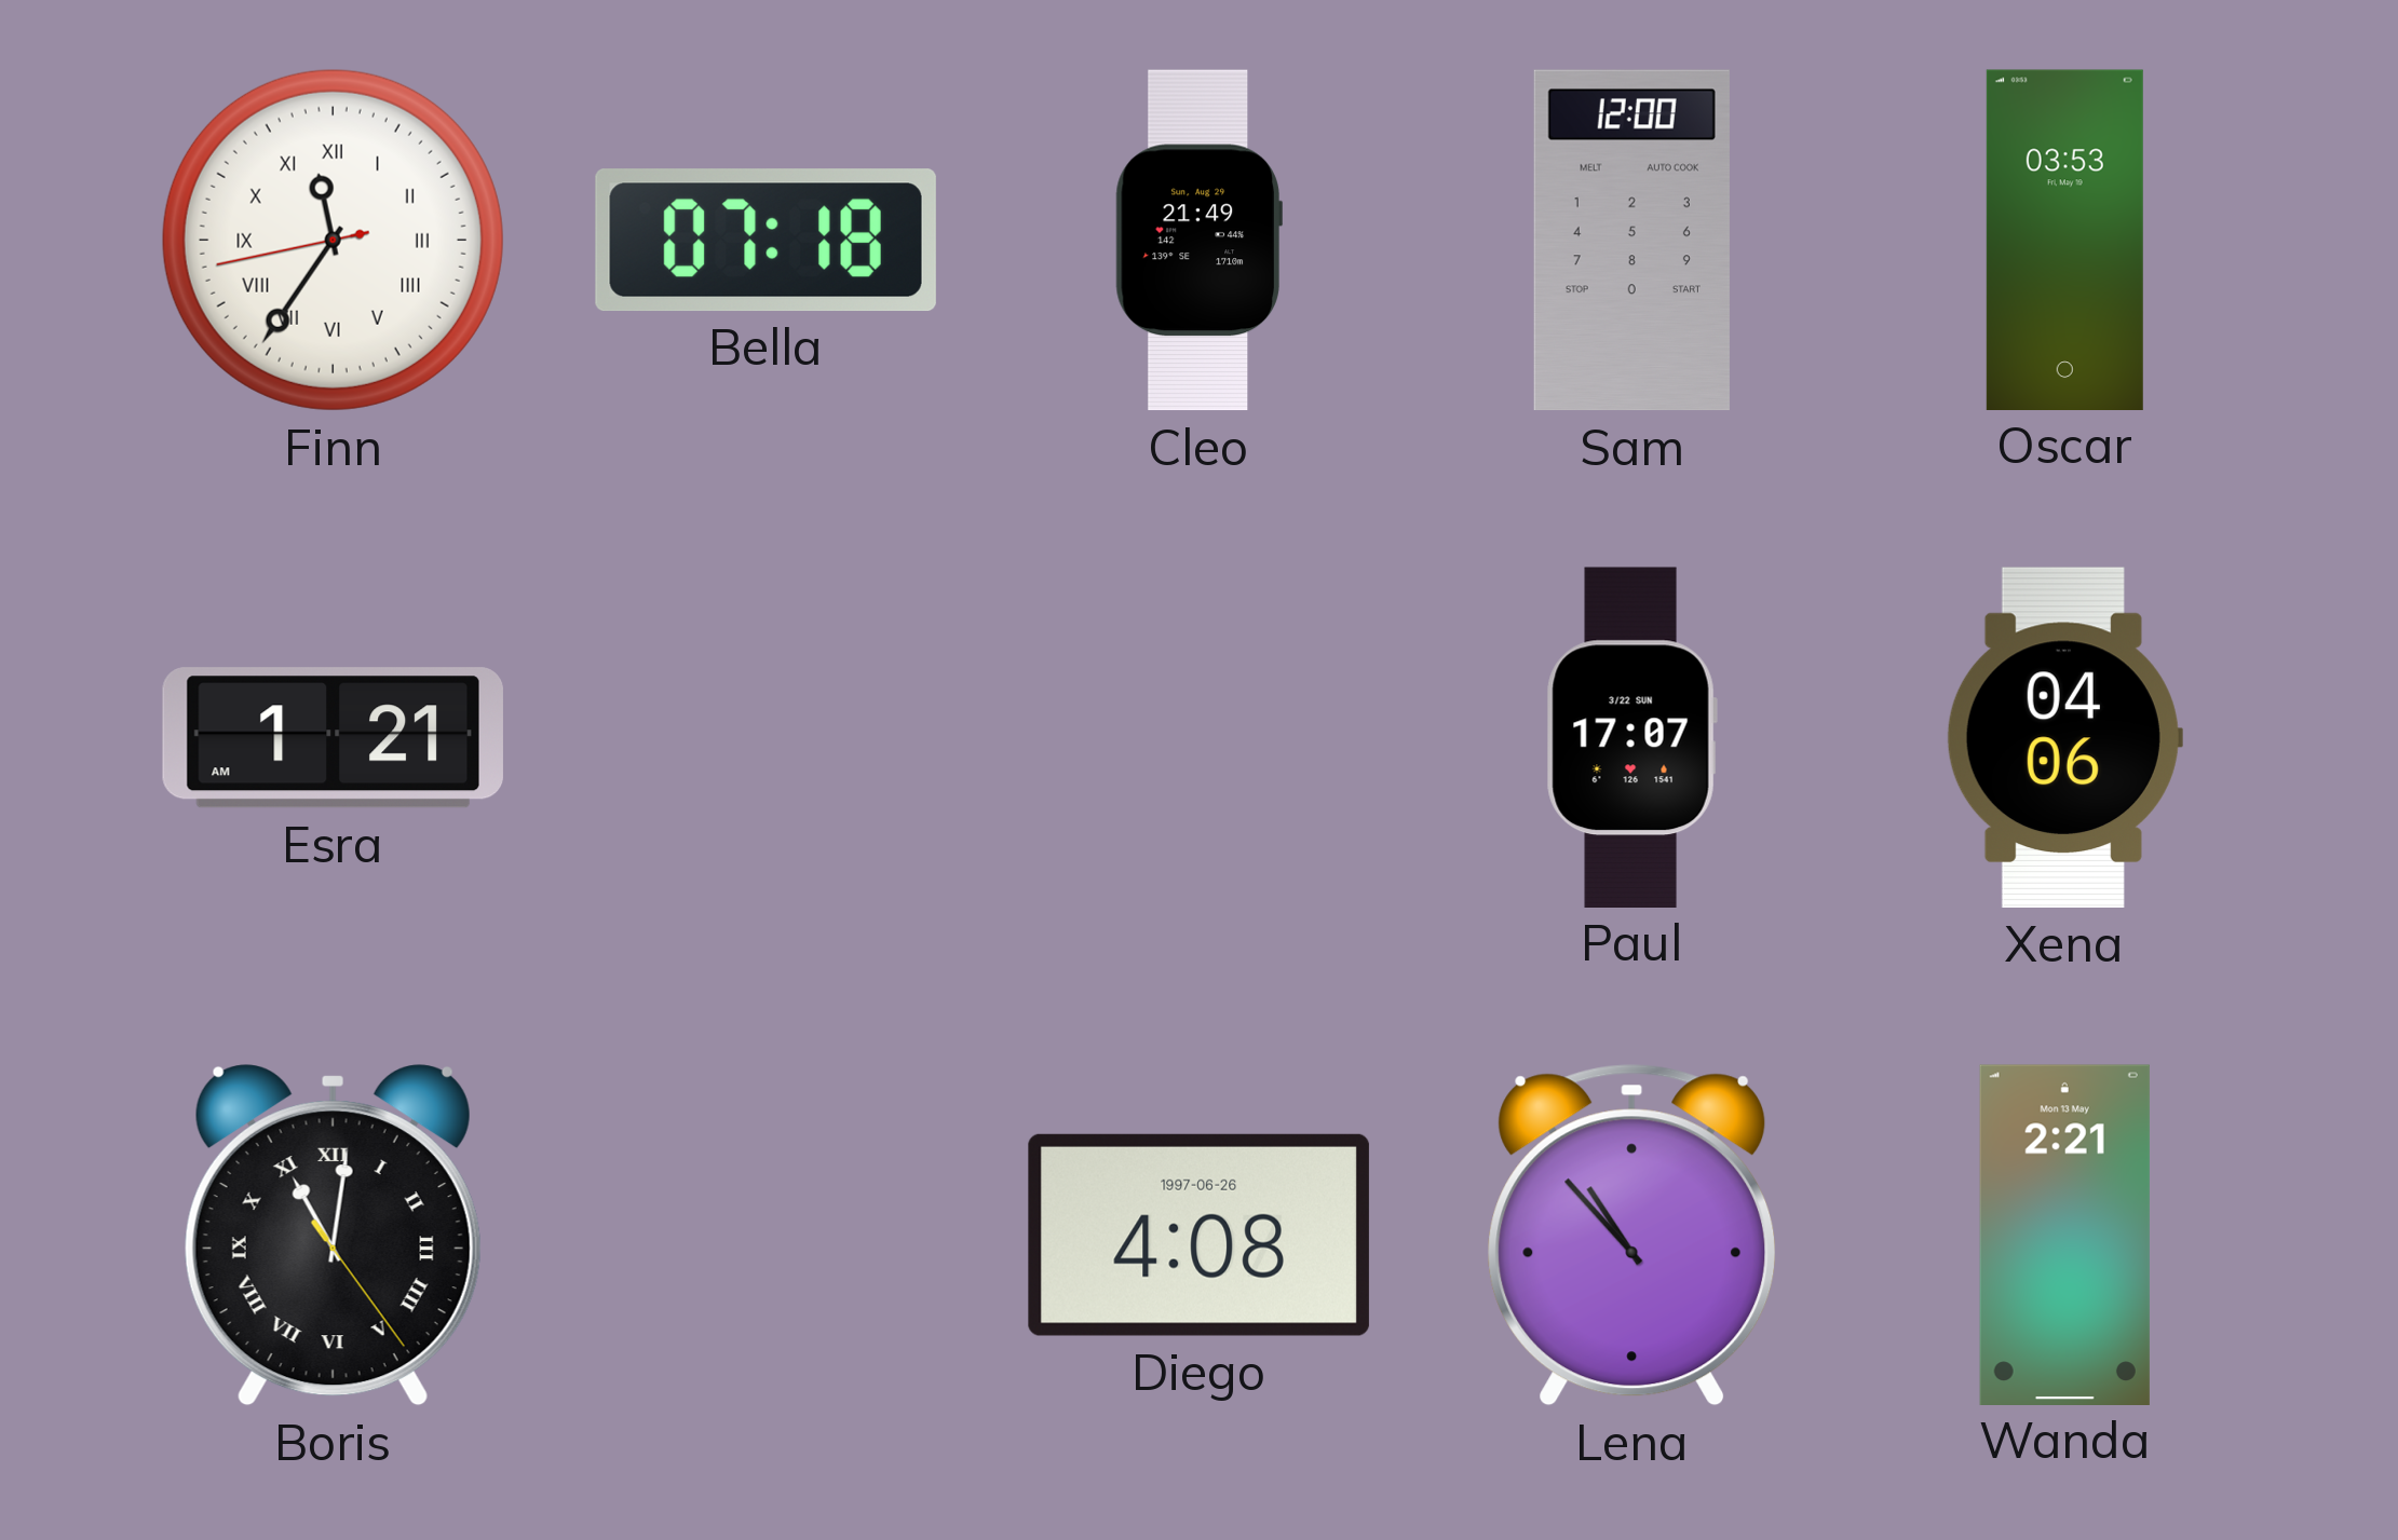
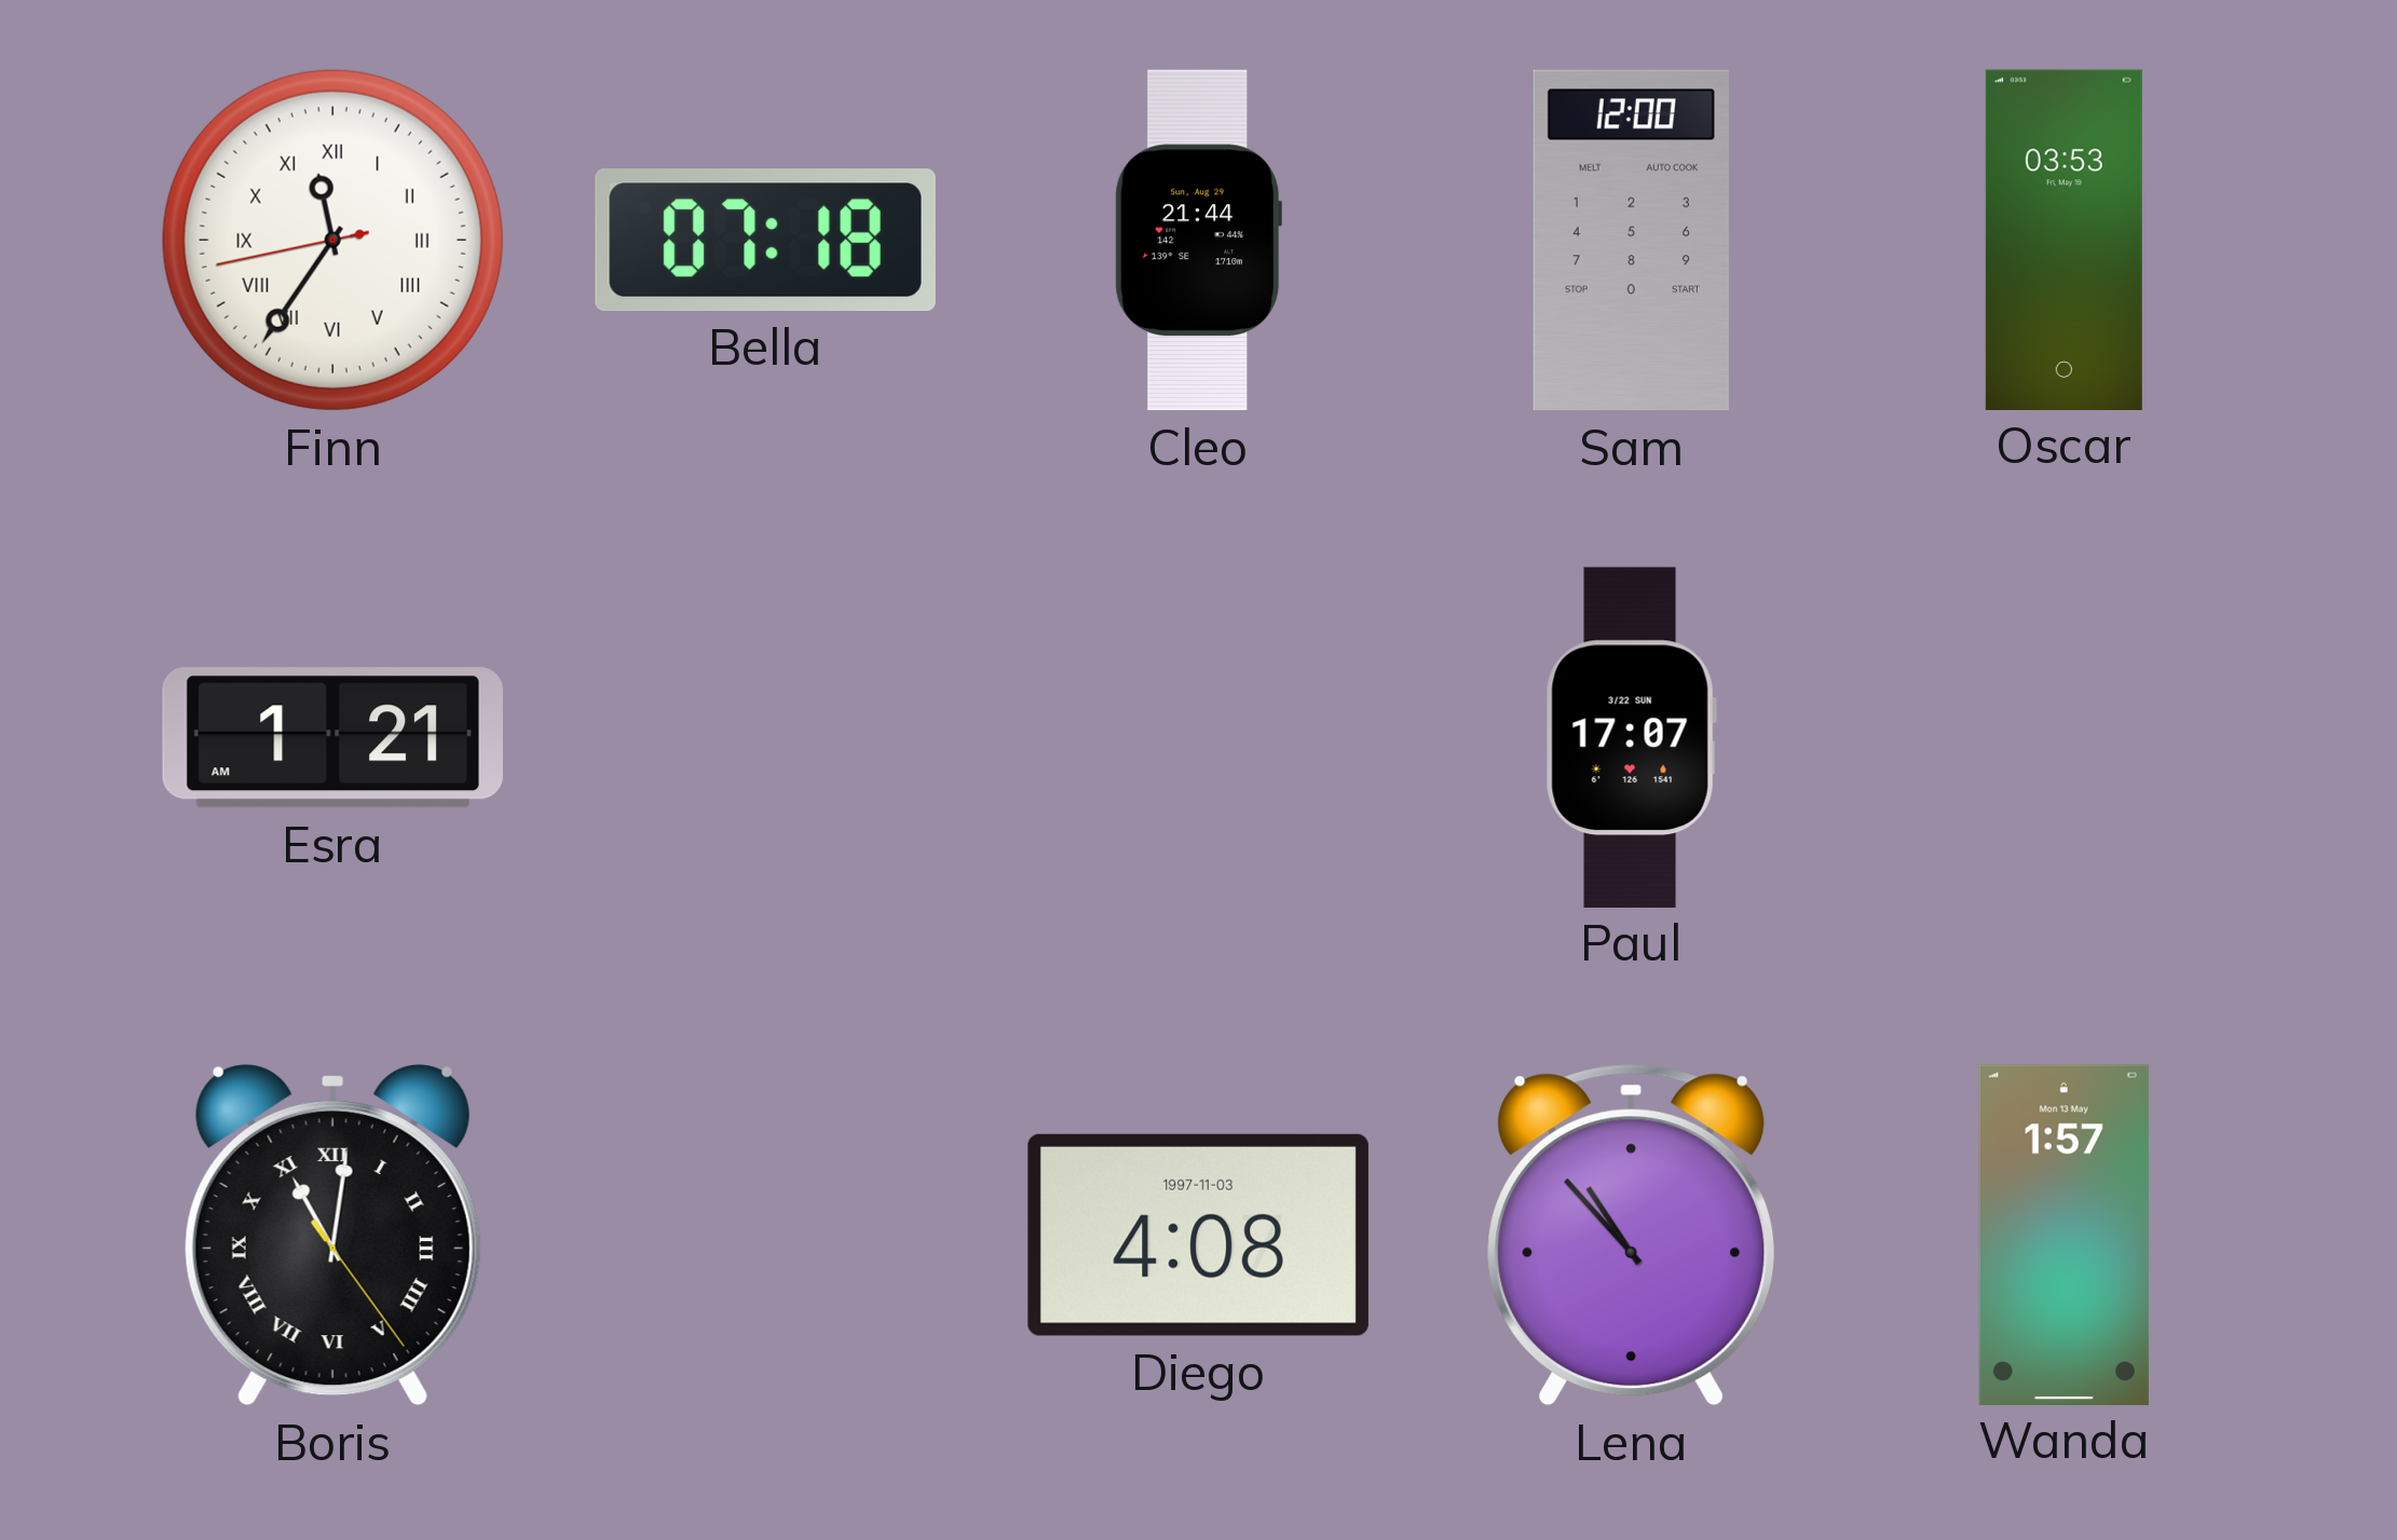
Cleo: 21:49 -> 21:44
Xena: 04:06 -> none
Diego date: 1997-06-26 -> 1997-11-03
Wanda: 2:21 -> 1:57
